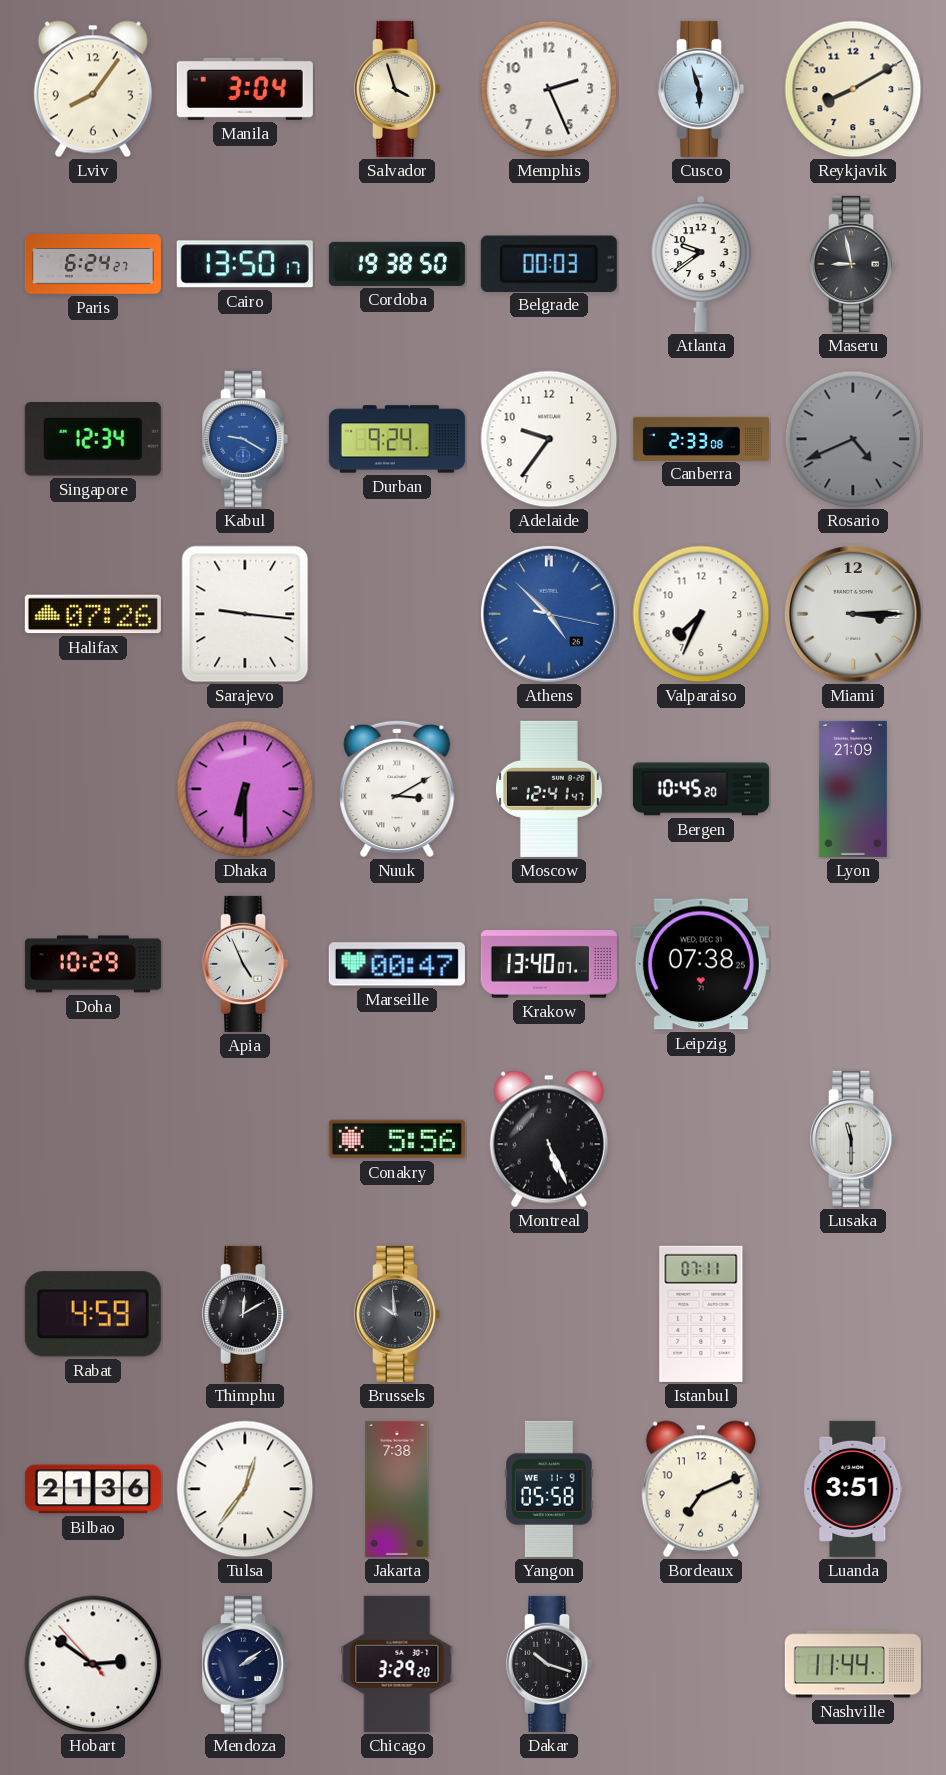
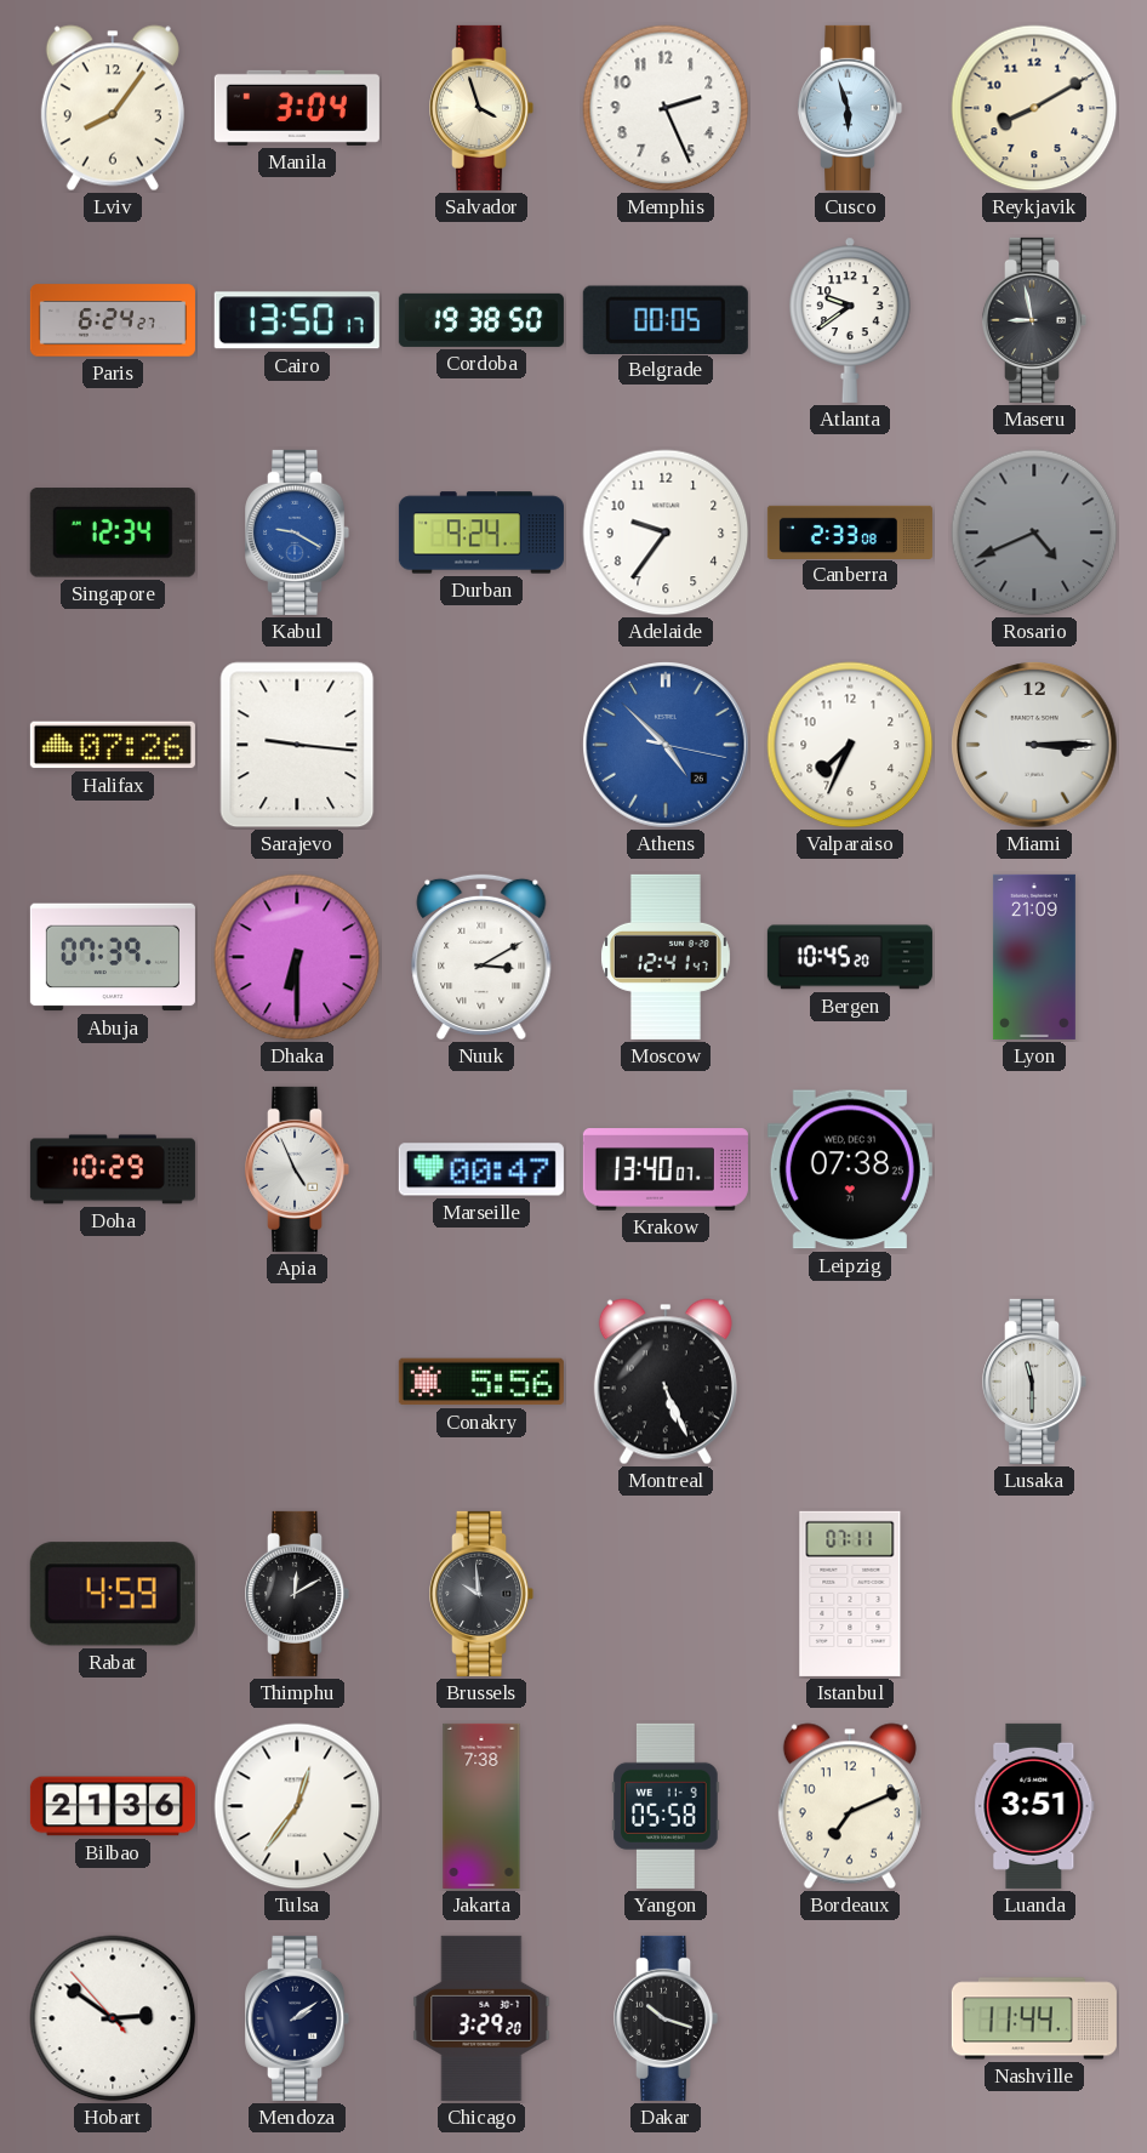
Belgrade: 00:03 -> 00:05
Abuja: none -> 07:39
